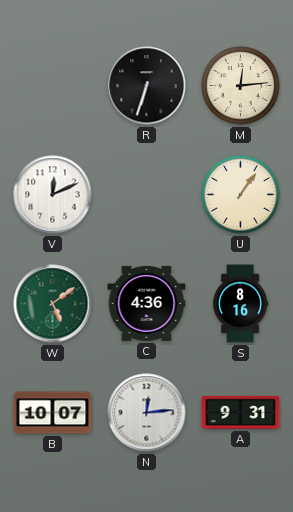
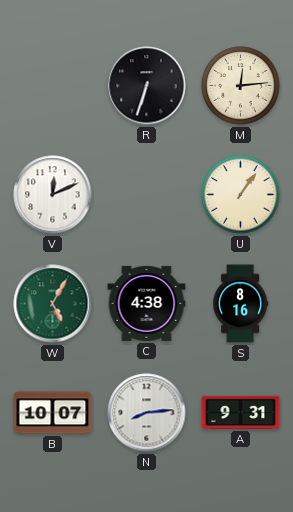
W: 5:09 -> 5:05
C: 4:36 -> 4:38
N: 12:14 -> 8:14
